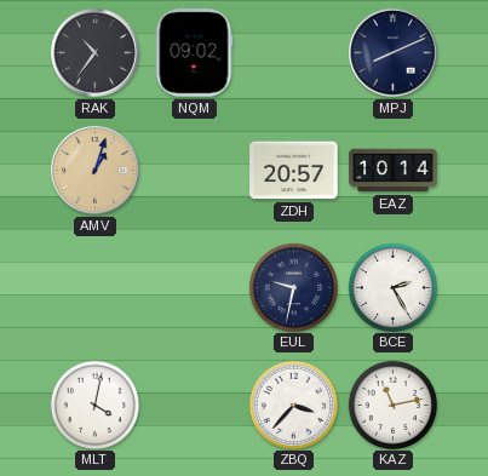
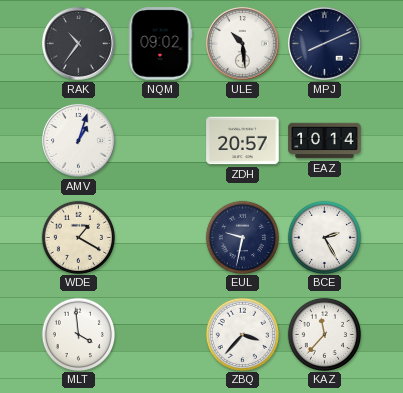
ULE: none -> 10:29
AMV dial: champagne -> white
WDE: none -> 1:20
MLT: 4:02 -> 3:59
KAZ: 11:13 -> 11:37
